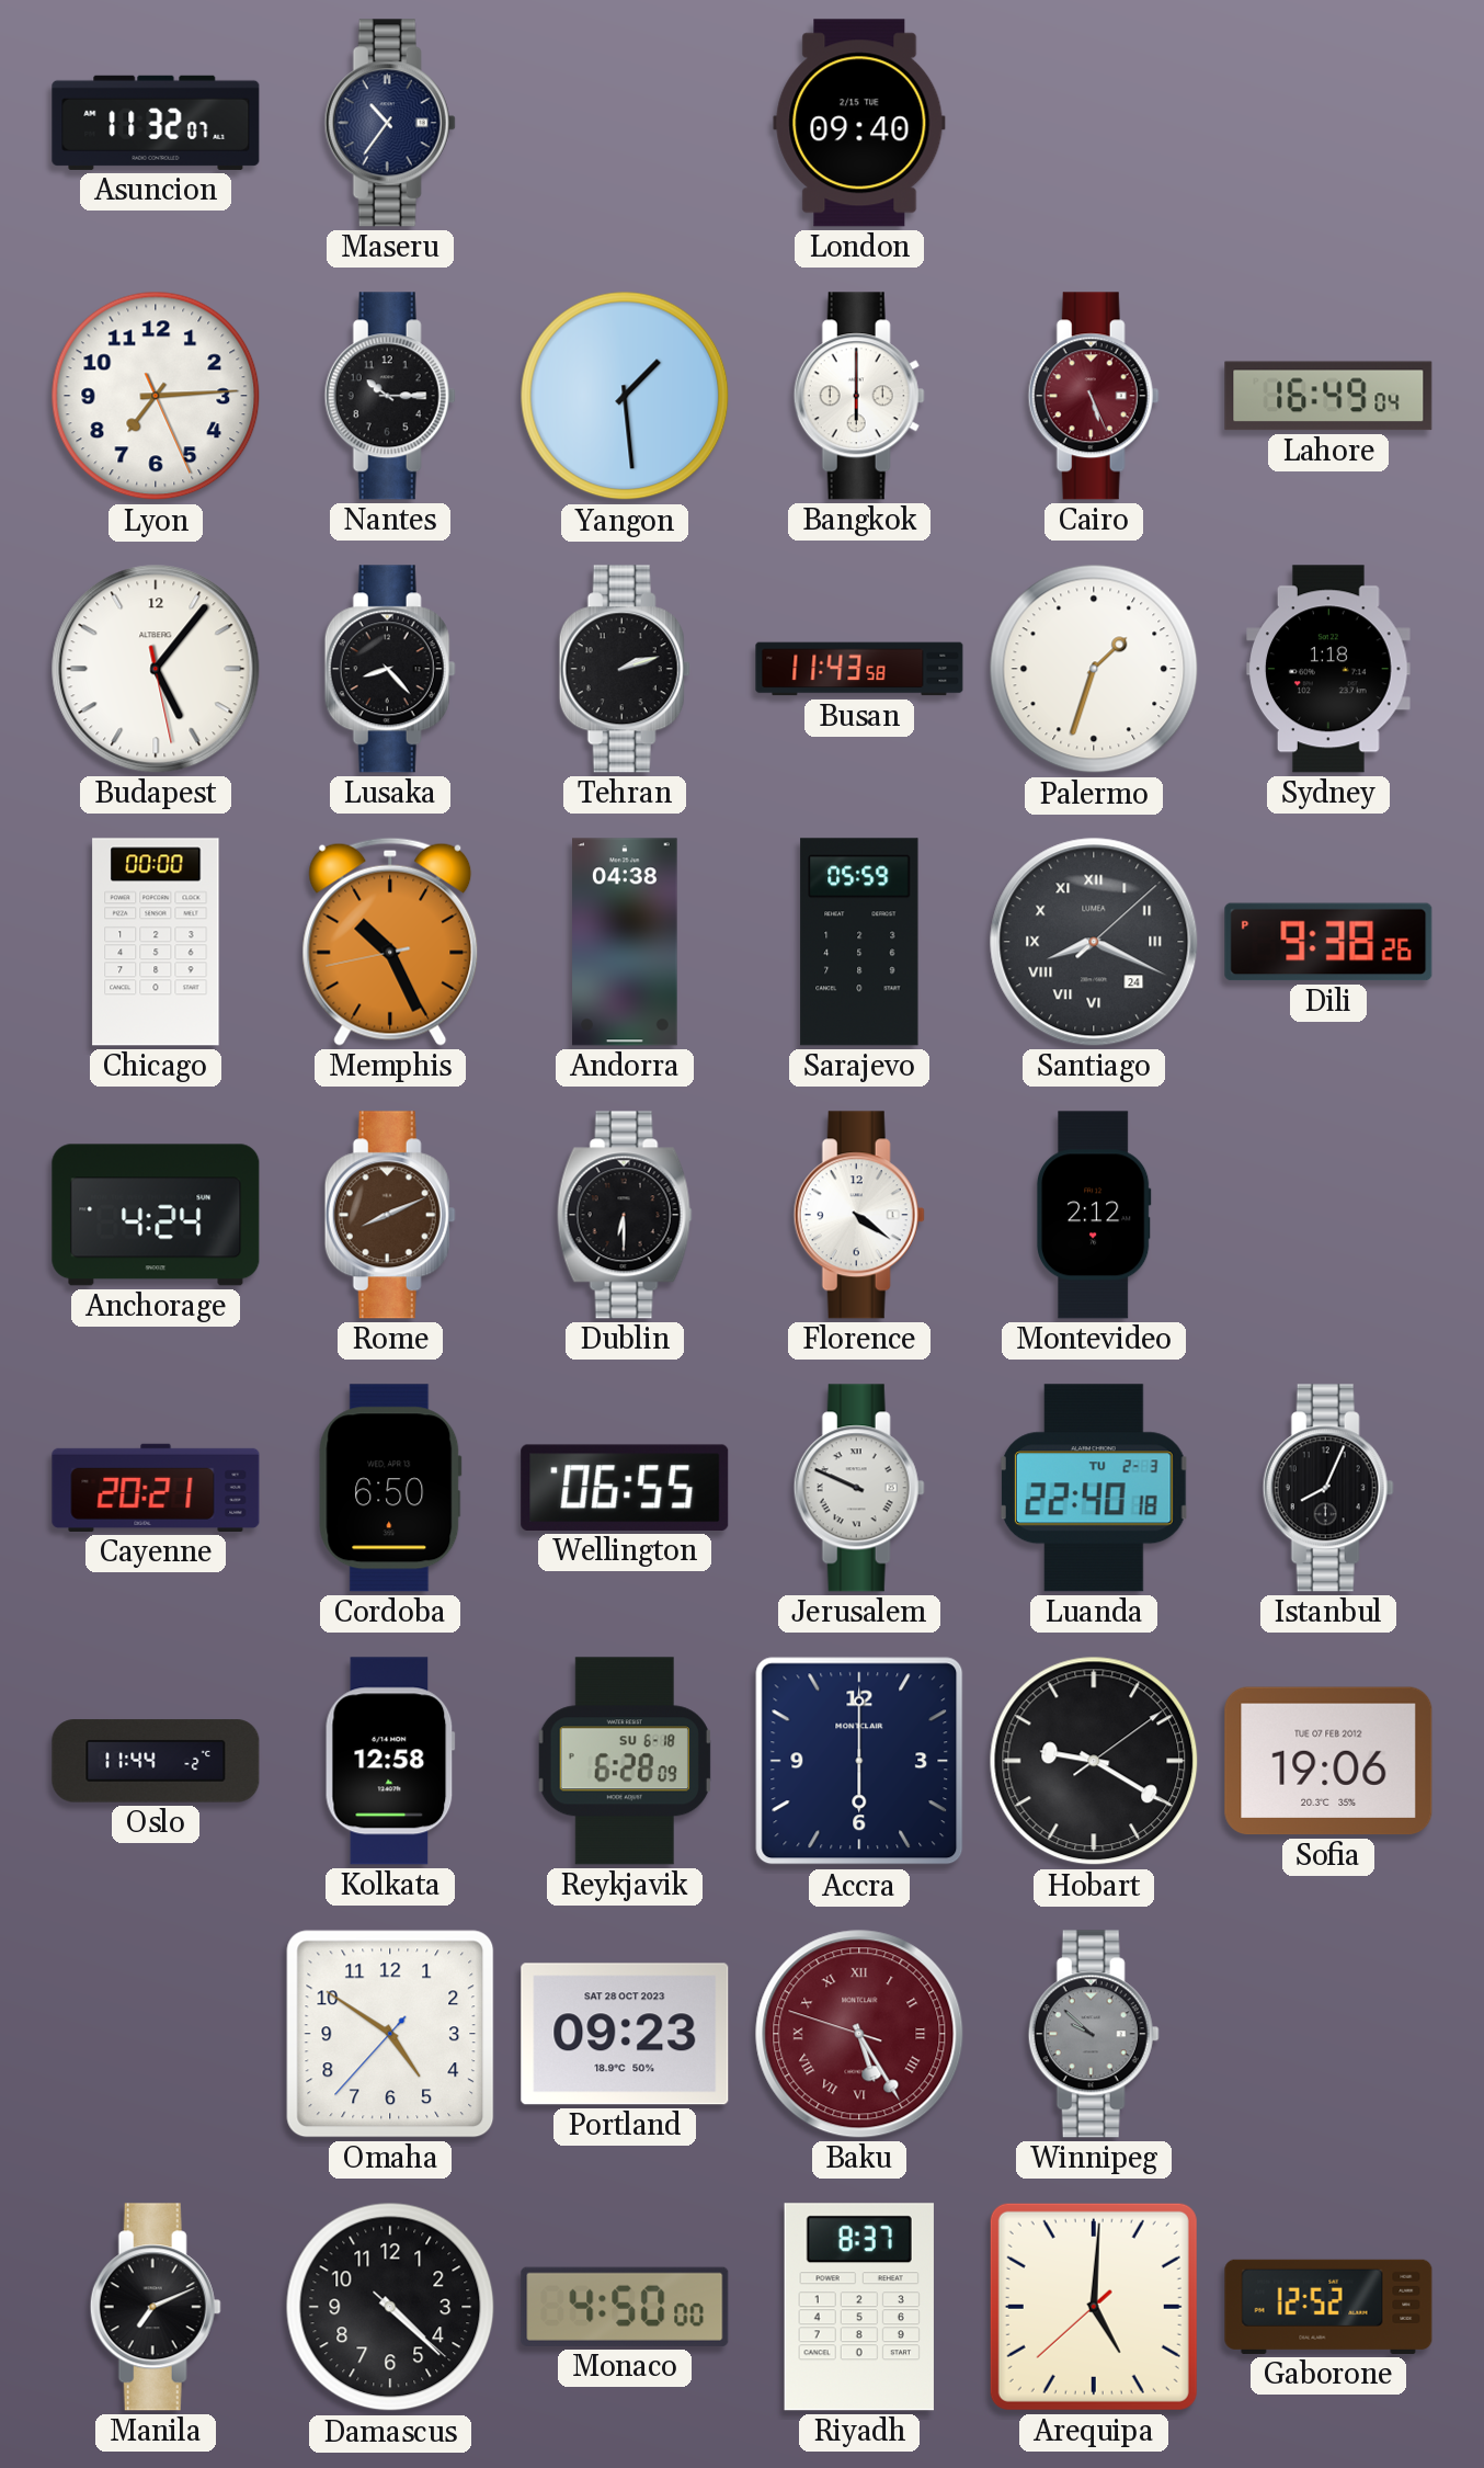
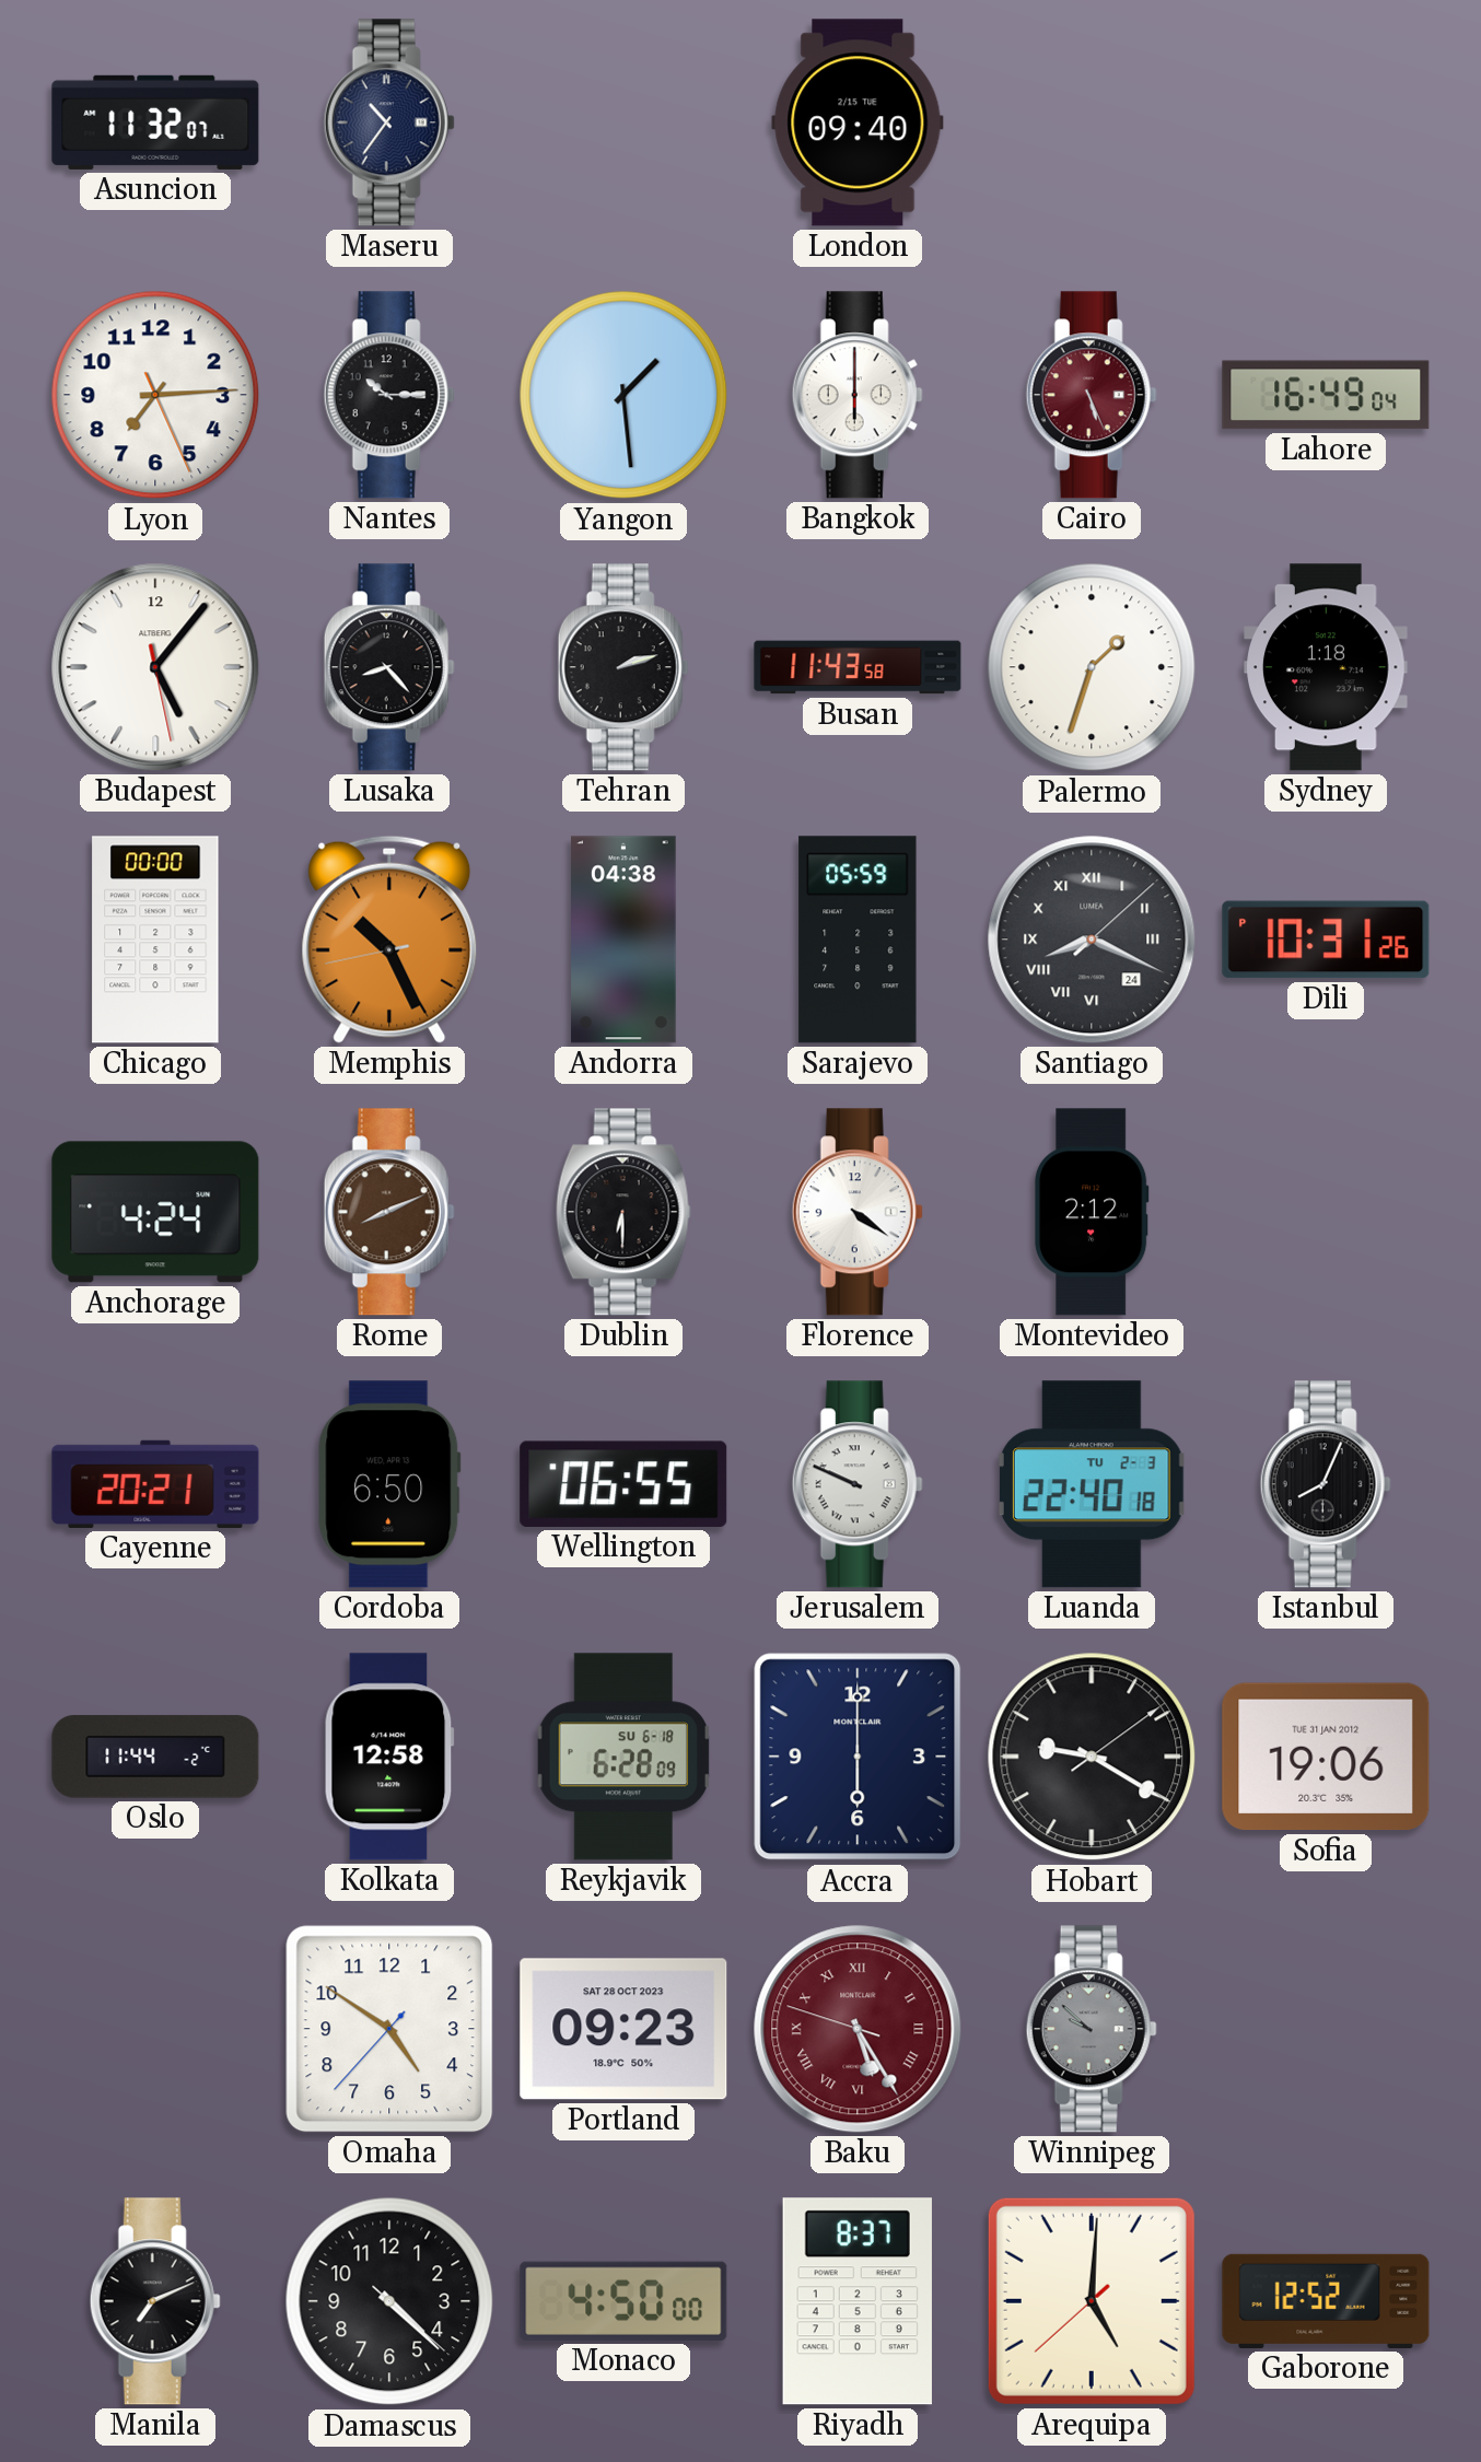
Dili: 9:38 -> 10:31
Sofia date: TUE 07 FEB 2012 -> TUE 31 JAN 2012
